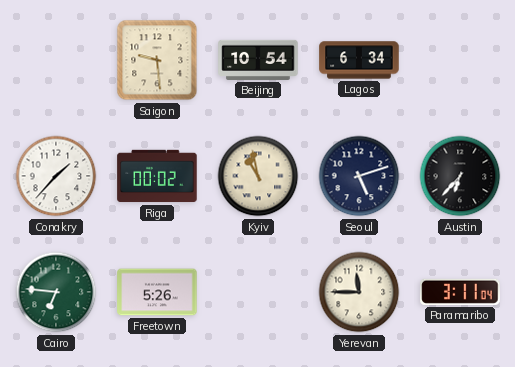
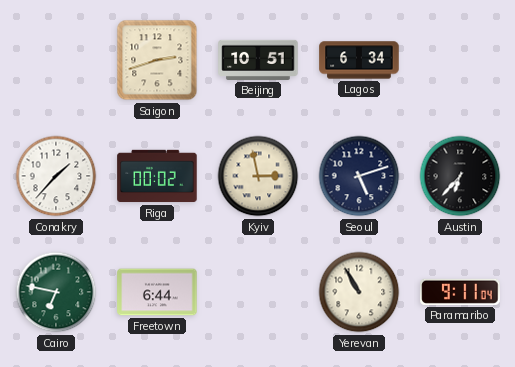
Saigon: 9:29 -> 2:42
Beijing: 10:54 -> 10:51
Kyiv: 10:58 -> 2:58
Cairo: 6:46 -> 6:47
Freetown: 5:26 -> 6:44
Yerevan: 11:45 -> 10:55
Paramaribo: 3:11 -> 9:11
